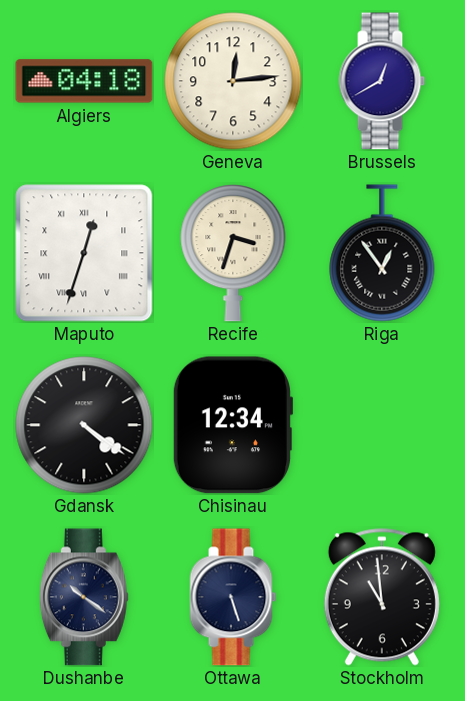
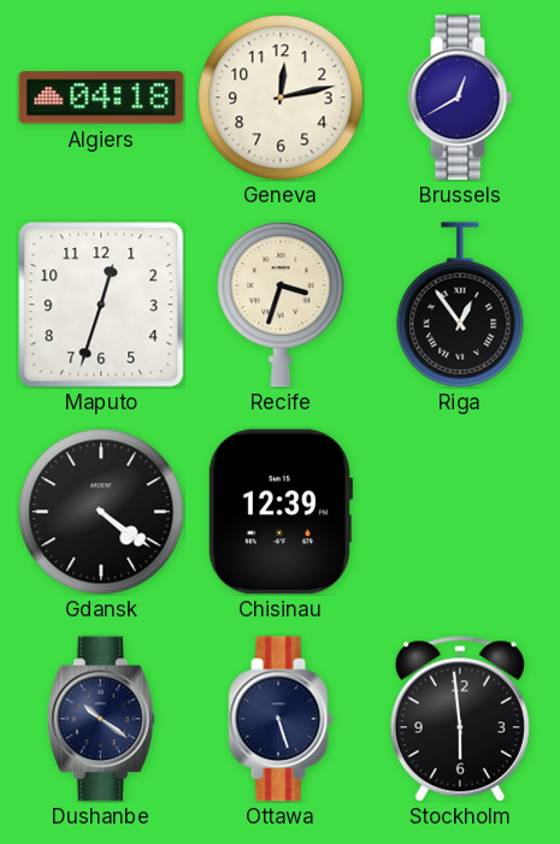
Geneva: 12:14 -> 12:13
Maputo numerals: Roman -> Arabic
Chisinau: 12:34 -> 12:39
Stockholm: 10:59 -> 5:59
